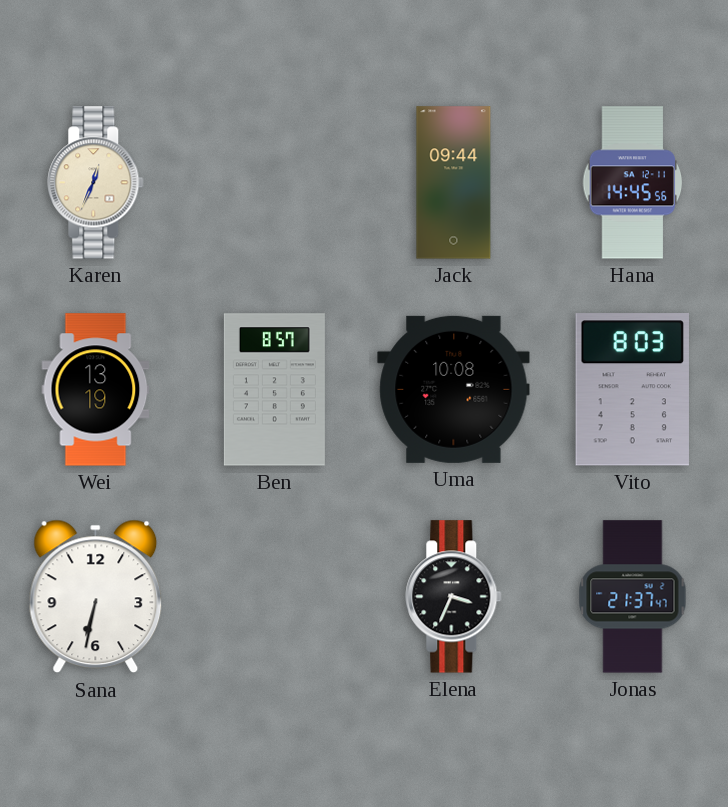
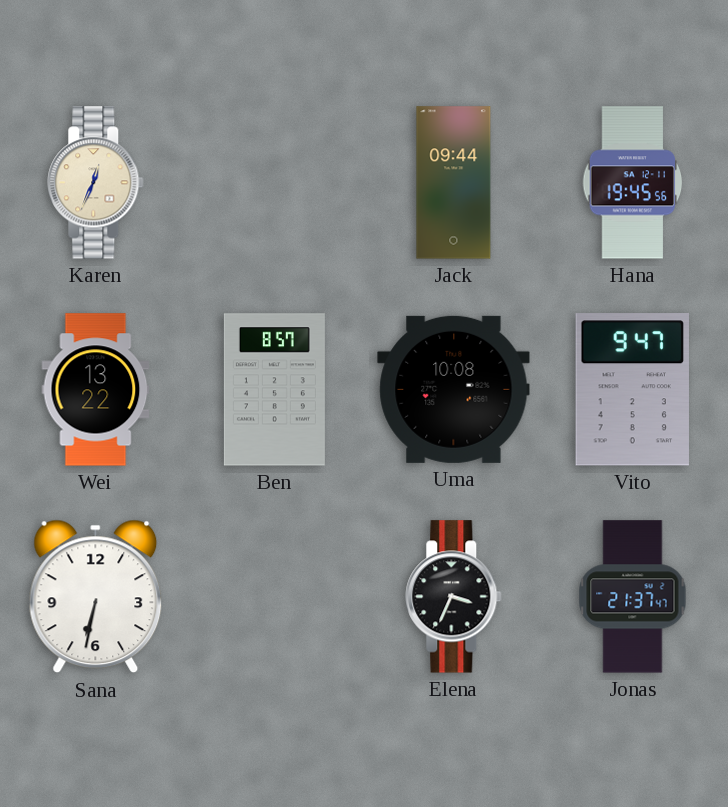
Hana: 14:45 -> 19:45
Wei: 13:19 -> 13:22
Vito: 8:03 -> 9:47
